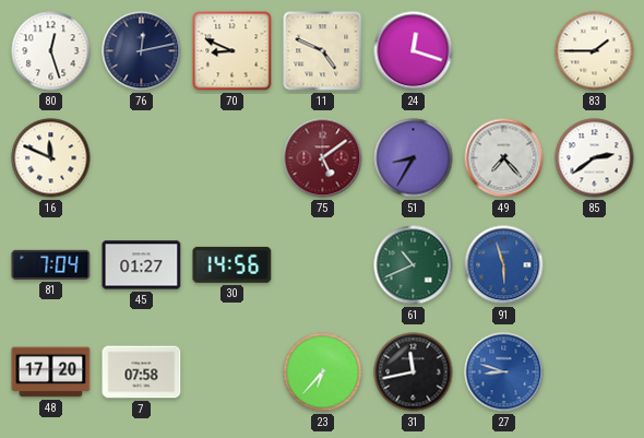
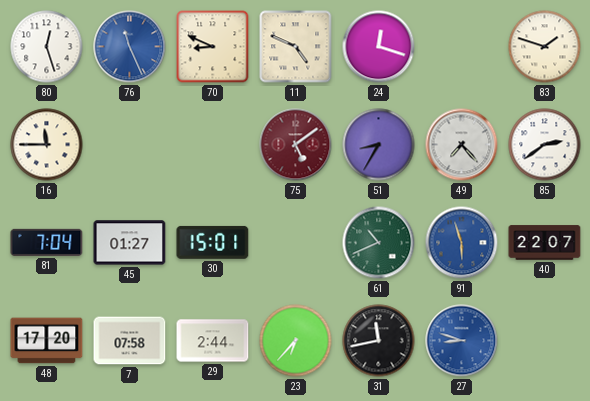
76: 12:13 -> 11:26
76 dial: navy -> blue
83: 1:45 -> 1:48
16: 11:49 -> 11:45
30: 14:56 -> 15:01
40: none -> 22:07
29: none -> 2:44
